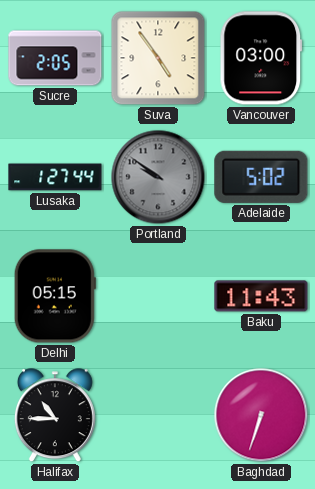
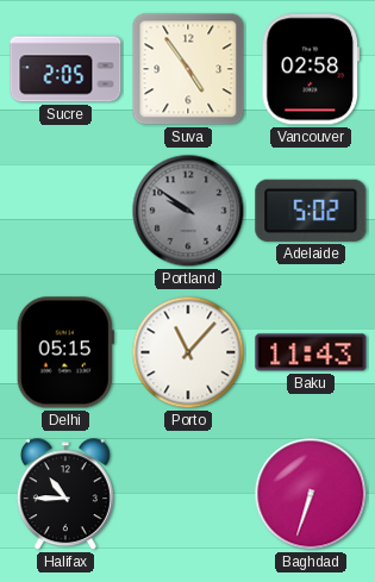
Vancouver: 03:00 -> 02:58
Lusaka: 1:27 -> none
Porto: none -> 11:07
